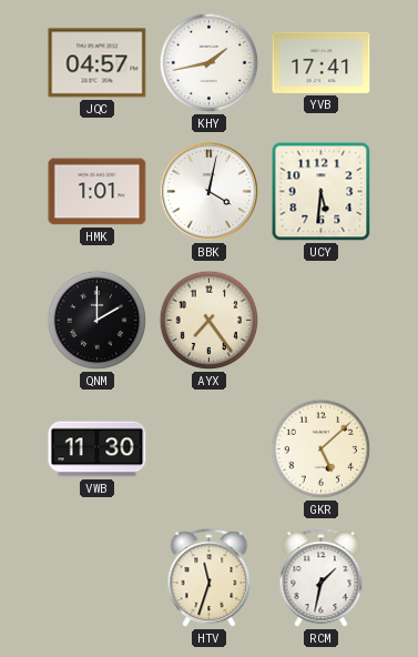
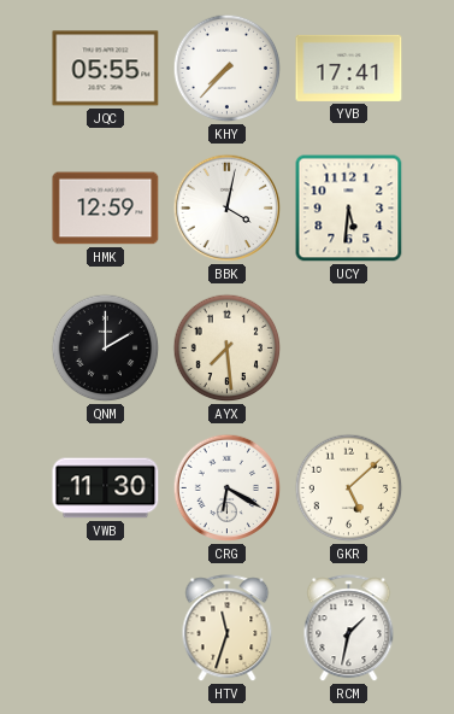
JQC: 04:57 -> 05:55
KHY: 1:43 -> 7:37
HMK: 1:01 -> 12:59
AYX: 7:24 -> 7:29
CRG: none -> 6:20
